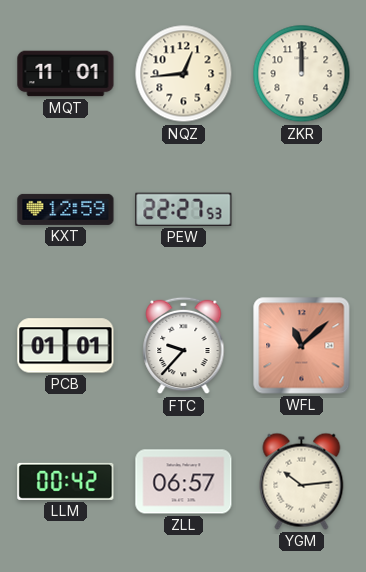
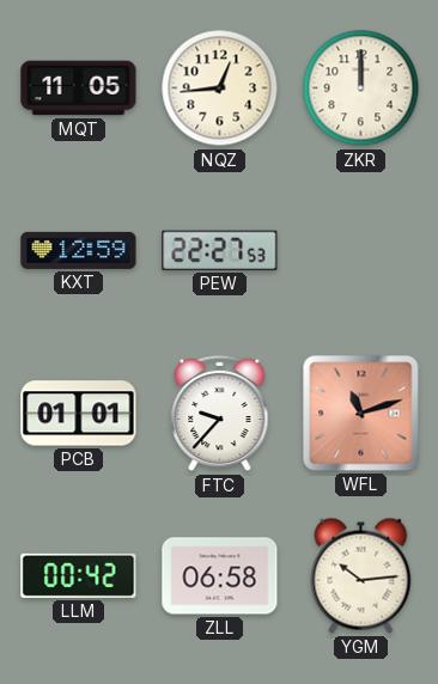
MQT: 11:01 -> 11:05
WFL: 11:08 -> 11:12
ZLL: 06:57 -> 06:58
